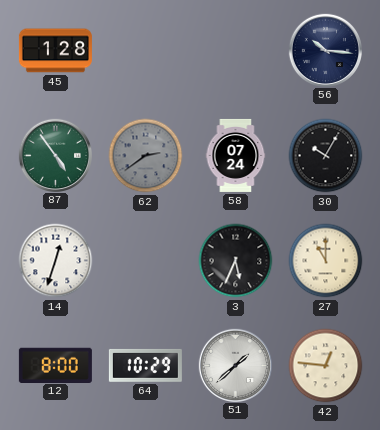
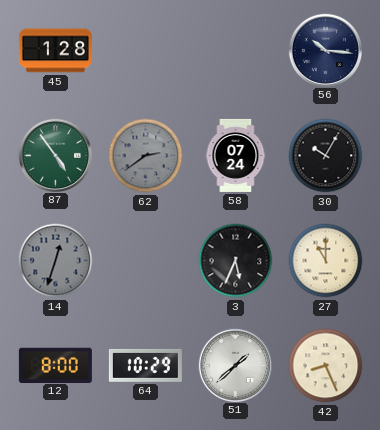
14 dial: white -> grey
42: 12:46 -> 8:26
